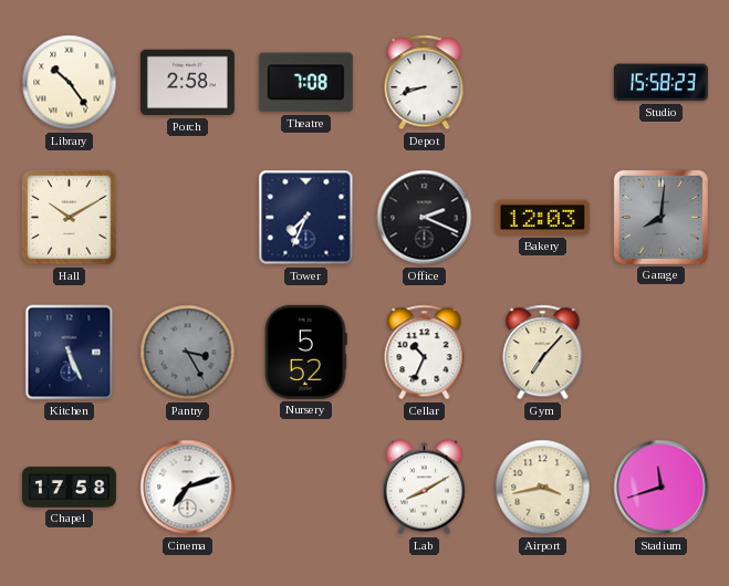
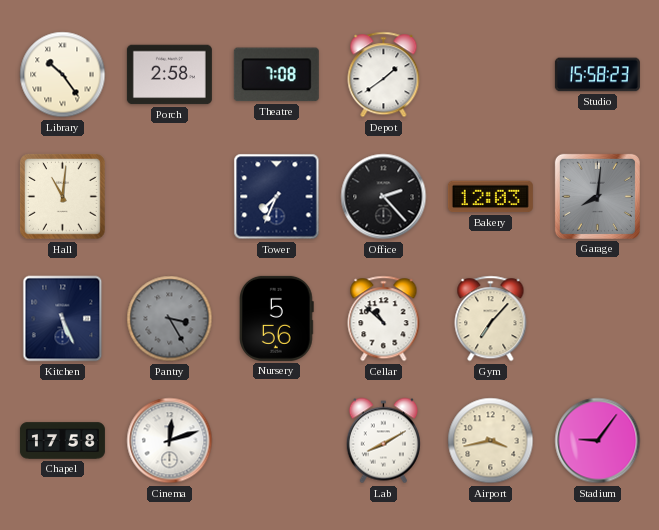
Depot: 8:42 -> 1:39
Hall: 10:10 -> 11:01
Office: 2:19 -> 2:23
Nursery: 5:52 -> 5:56
Cellar: 10:34 -> 10:52
Cinema: 7:12 -> 12:12
Stadium: 11:42 -> 9:06
